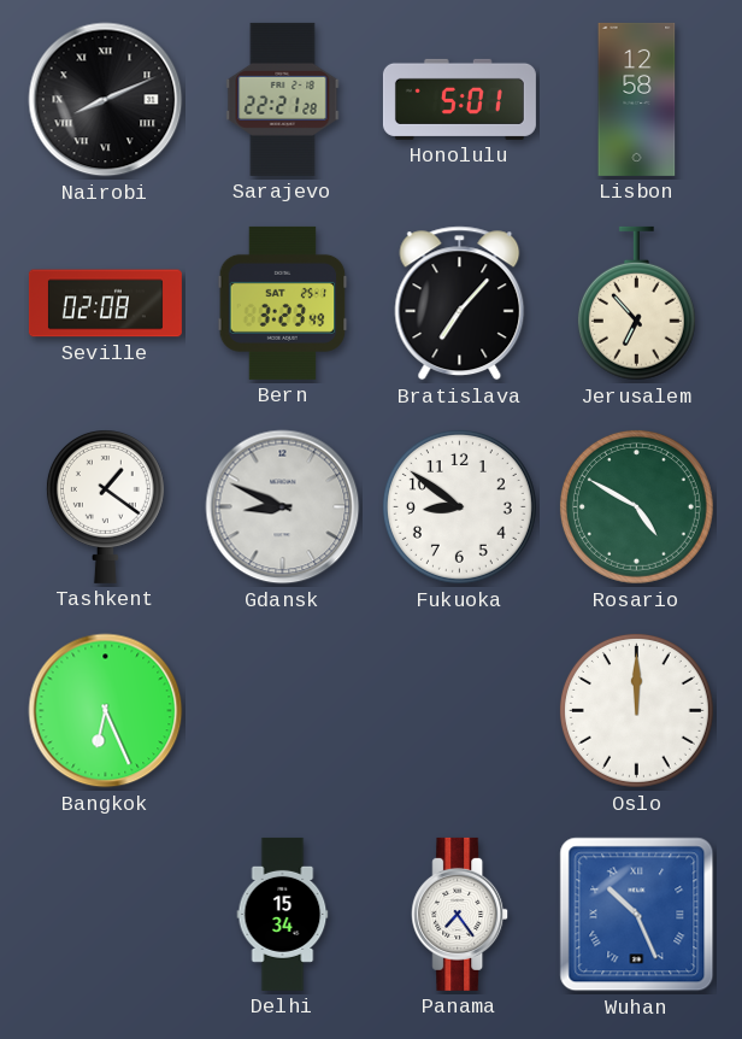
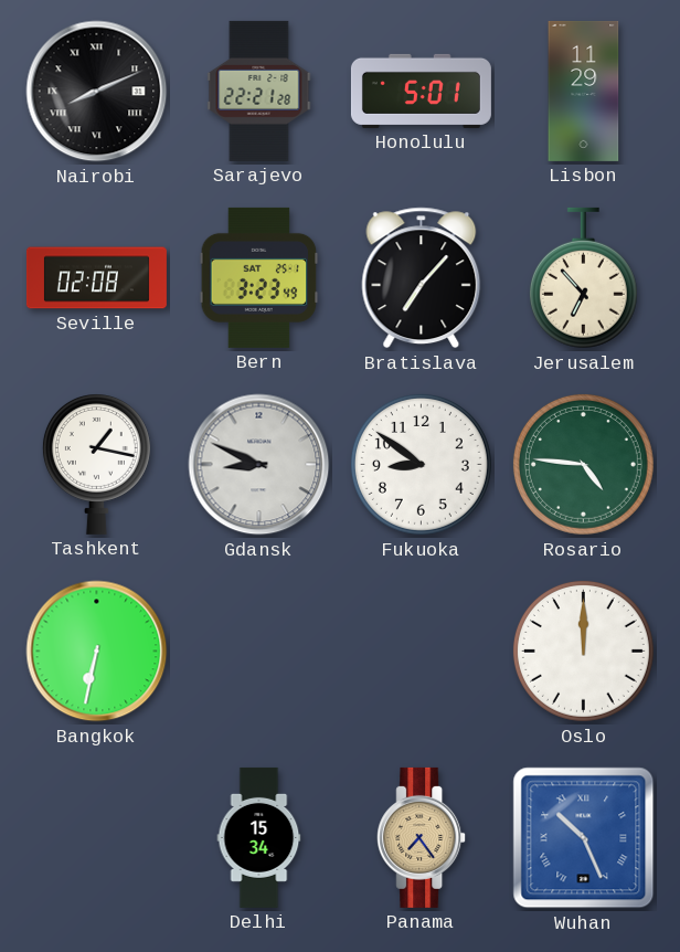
Lisbon: 12:58 -> 11:29
Tashkent: 1:21 -> 1:17
Rosario: 4:50 -> 4:46
Bangkok: 6:26 -> 6:32
Panama dial: white -> champagne
